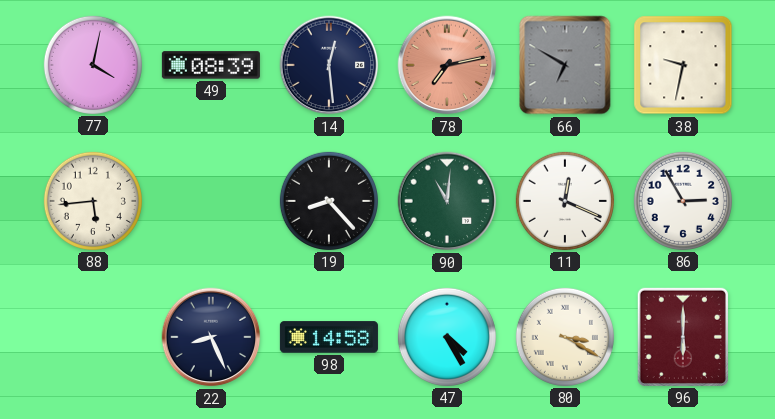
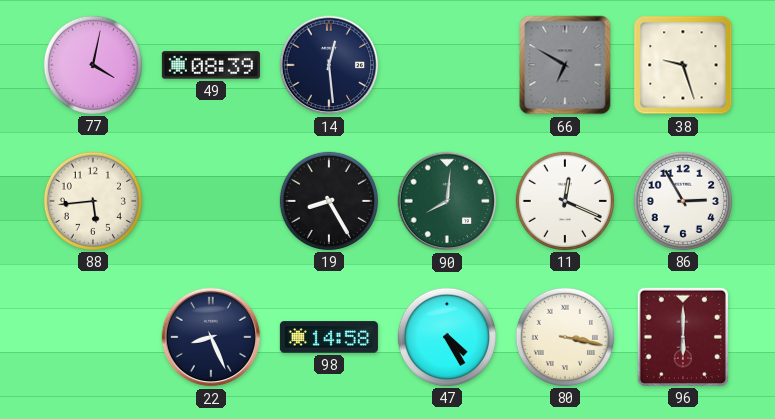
78: 7:13 -> none
38: 9:32 -> 9:27
19: 8:23 -> 8:25
90: 11:01 -> 8:01
80: 3:20 -> 3:17
